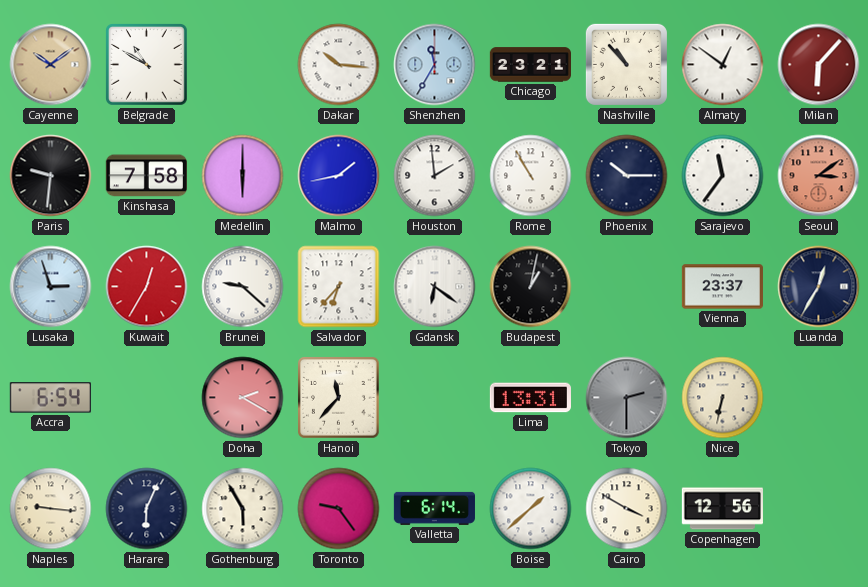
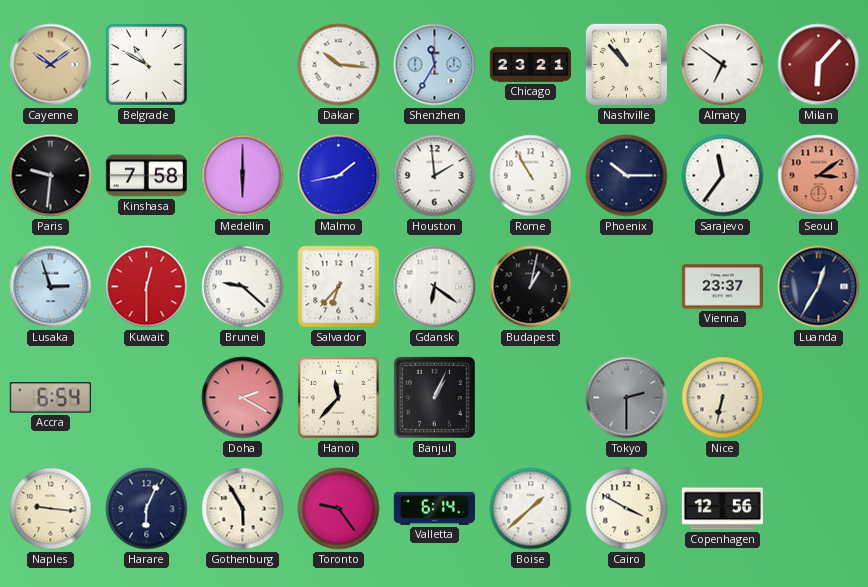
Almaty: 12:51 -> 6:51
Kuwait: 12:35 -> 12:30
Banjul: none -> 1:04
Lima: 13:31 -> none
